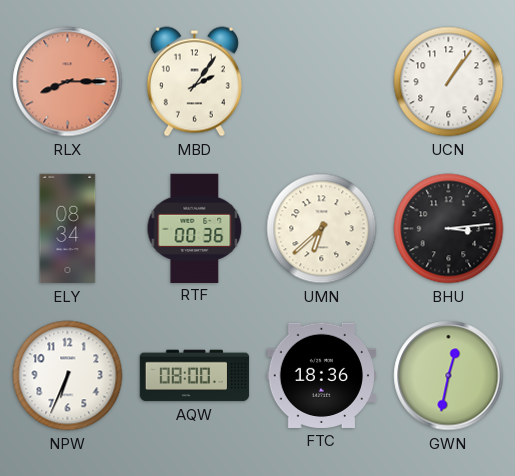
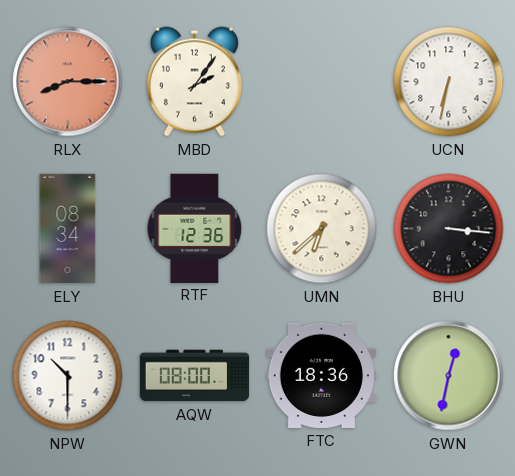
UCN: 1:06 -> 6:32
RTF: 00:36 -> 12:36
BHU: 3:14 -> 3:16
NPW: 6:34 -> 10:30
